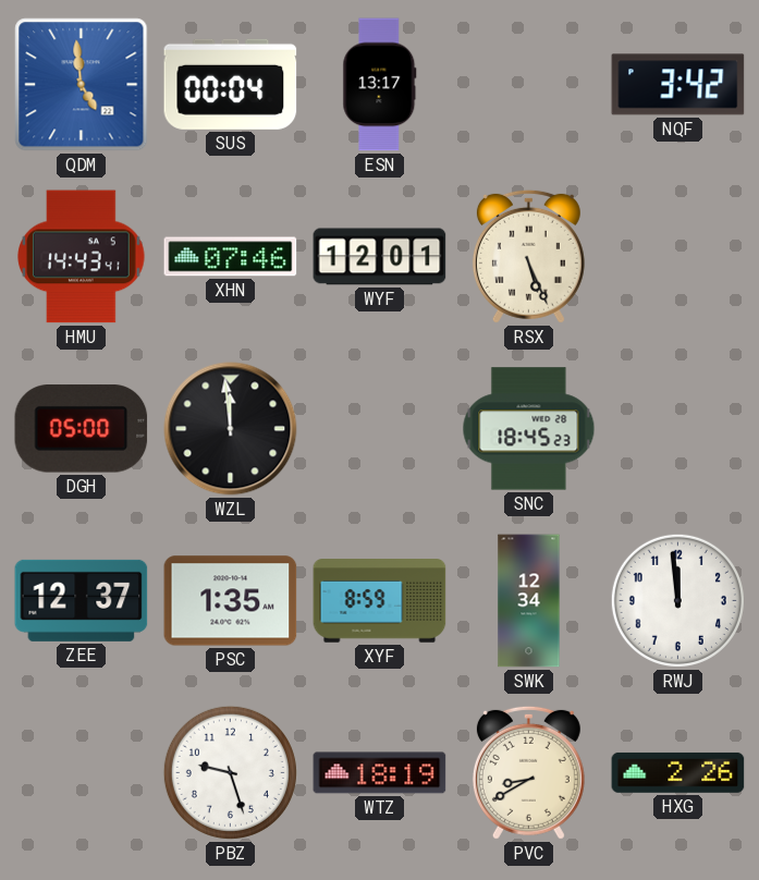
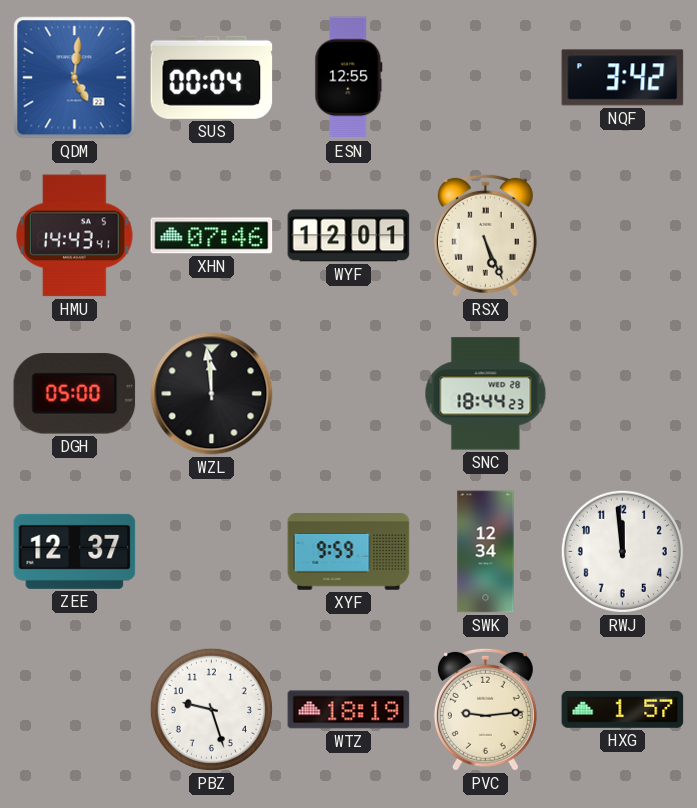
QDM: 4:59 -> 5:01
ESN: 13:17 -> 12:55
SNC: 18:45 -> 18:44
PSC: 1:35 -> none
XYF: 8:59 -> 9:59
PVC: 8:40 -> 9:14
HXG: 2:26 -> 1:57
